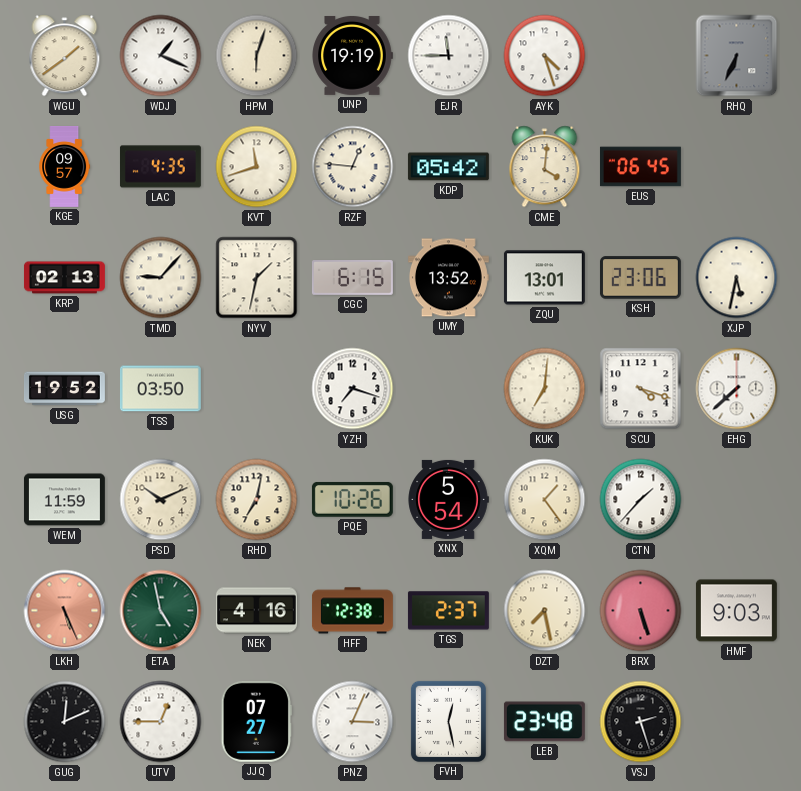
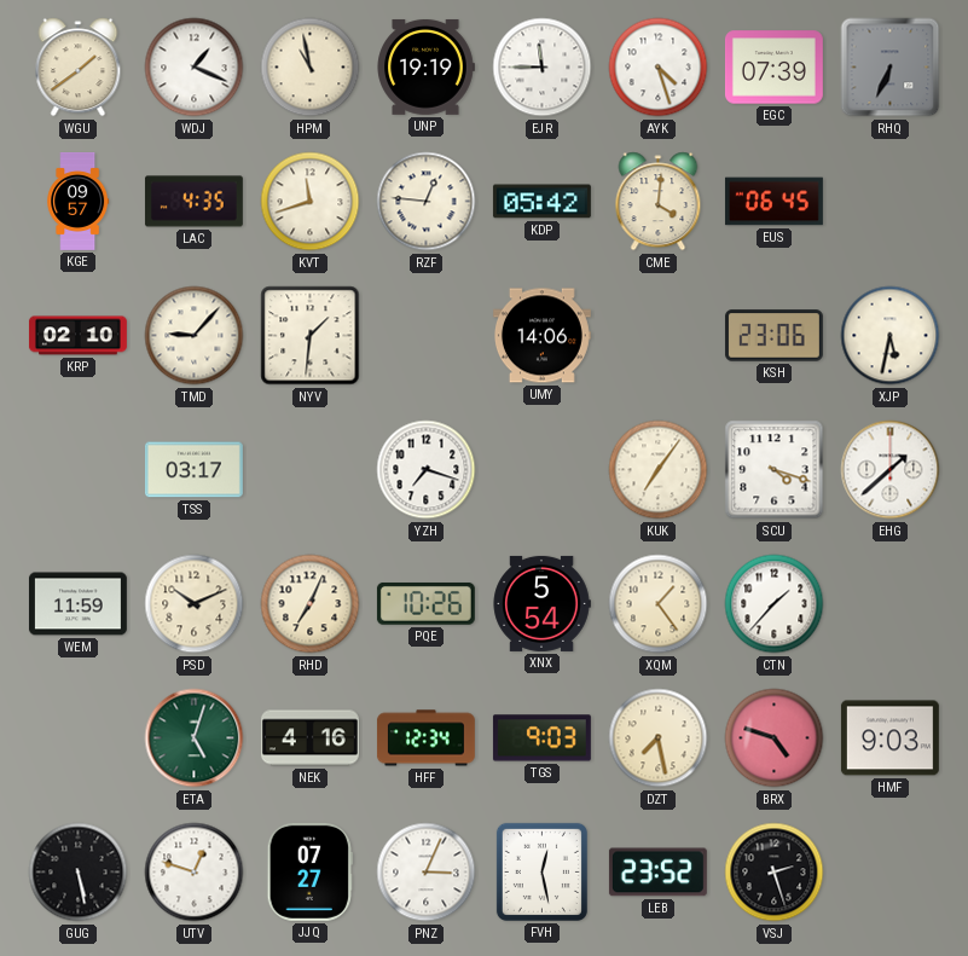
HPM: 6:03 -> 10:58
EGC: none -> 07:39
KRP: 02:13 -> 02:10
NYV: 1:32 -> 1:31
CGC: 6:15 -> none
UMY: 13:52 -> 14:06
ZQU: 13:01 -> none
USG: 19:52 -> none
TSS: 03:50 -> 03:17
KUK: 7:01 -> 7:06
EHG: 7:38 -> 1:38
RHD: 7:02 -> 7:04
LKH: 5:26 -> none
ETA: 4:58 -> 5:03
HFF: 12:38 -> 12:34
TGS: 2:37 -> 9:03
BRX: 5:27 -> 4:48
GUG: 12:11 -> 5:28
UTV: 12:45 -> 12:48
LEB: 23:48 -> 23:52
